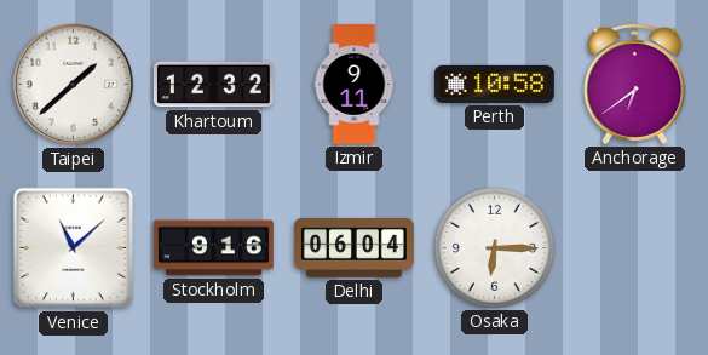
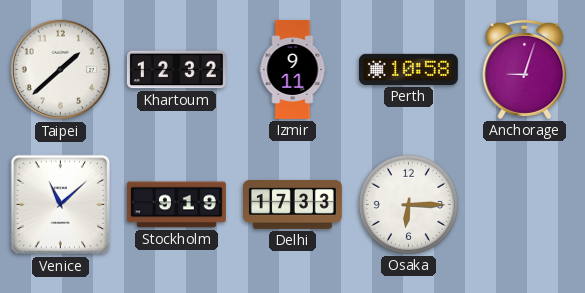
Anchorage: 6:39 -> 9:03
Stockholm: 9:16 -> 9:19
Delhi: 06:04 -> 17:33
